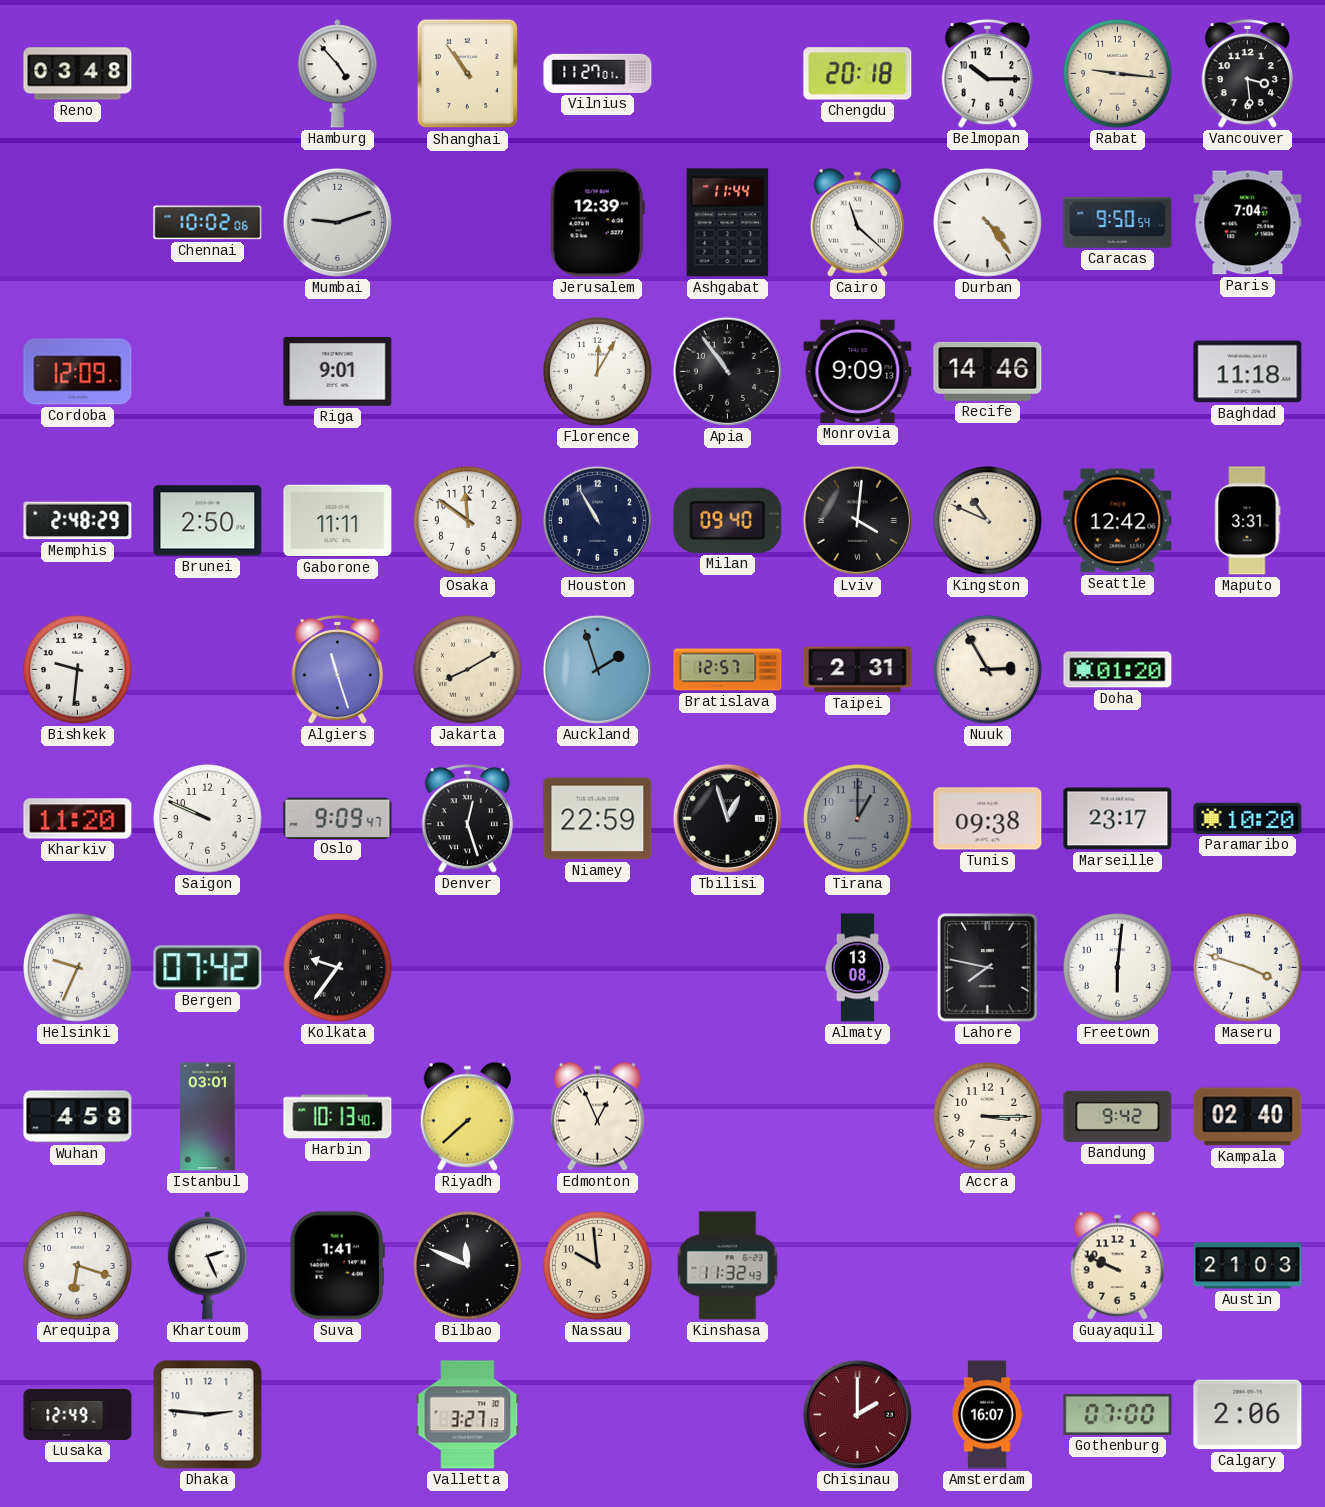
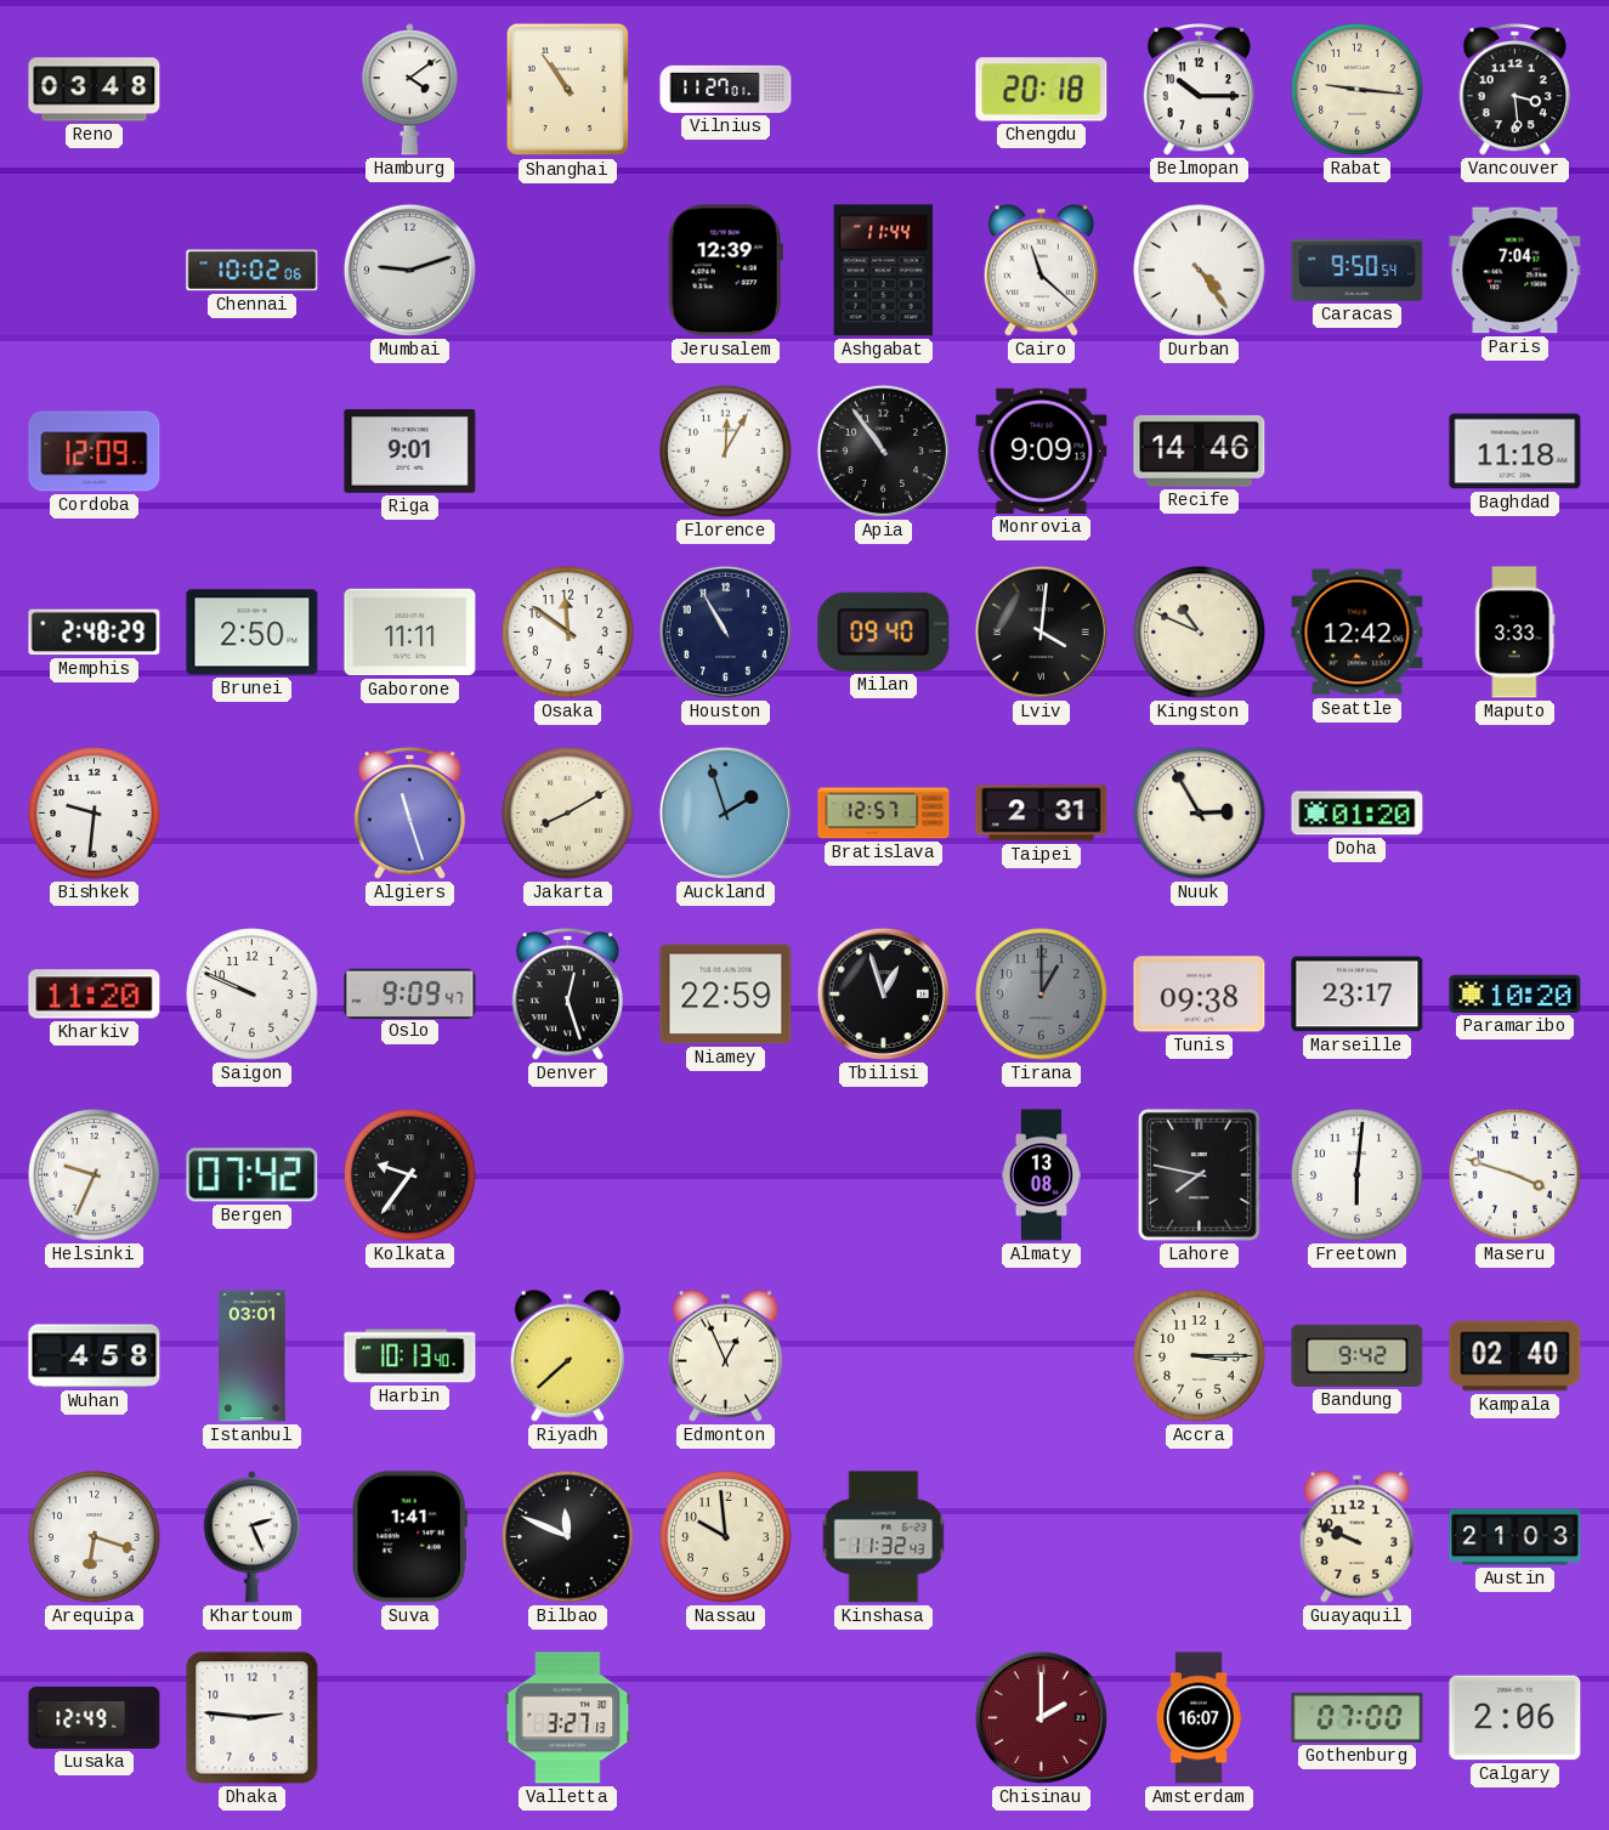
Hamburg: 4:53 -> 4:09
Maputo: 3:31 -> 3:33
